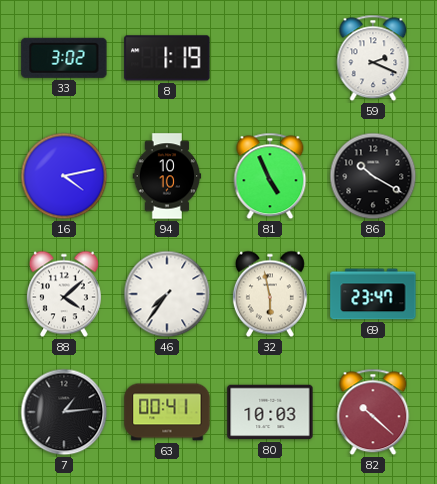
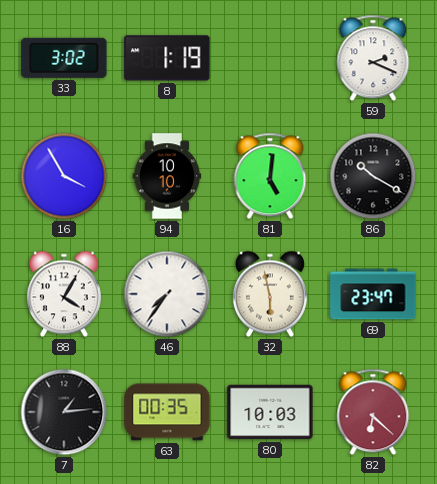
16: 4:13 -> 3:55
81: 4:56 -> 5:01
88: 4:08 -> 4:05
63: 00:41 -> 00:35
82: 10:22 -> 6:22
